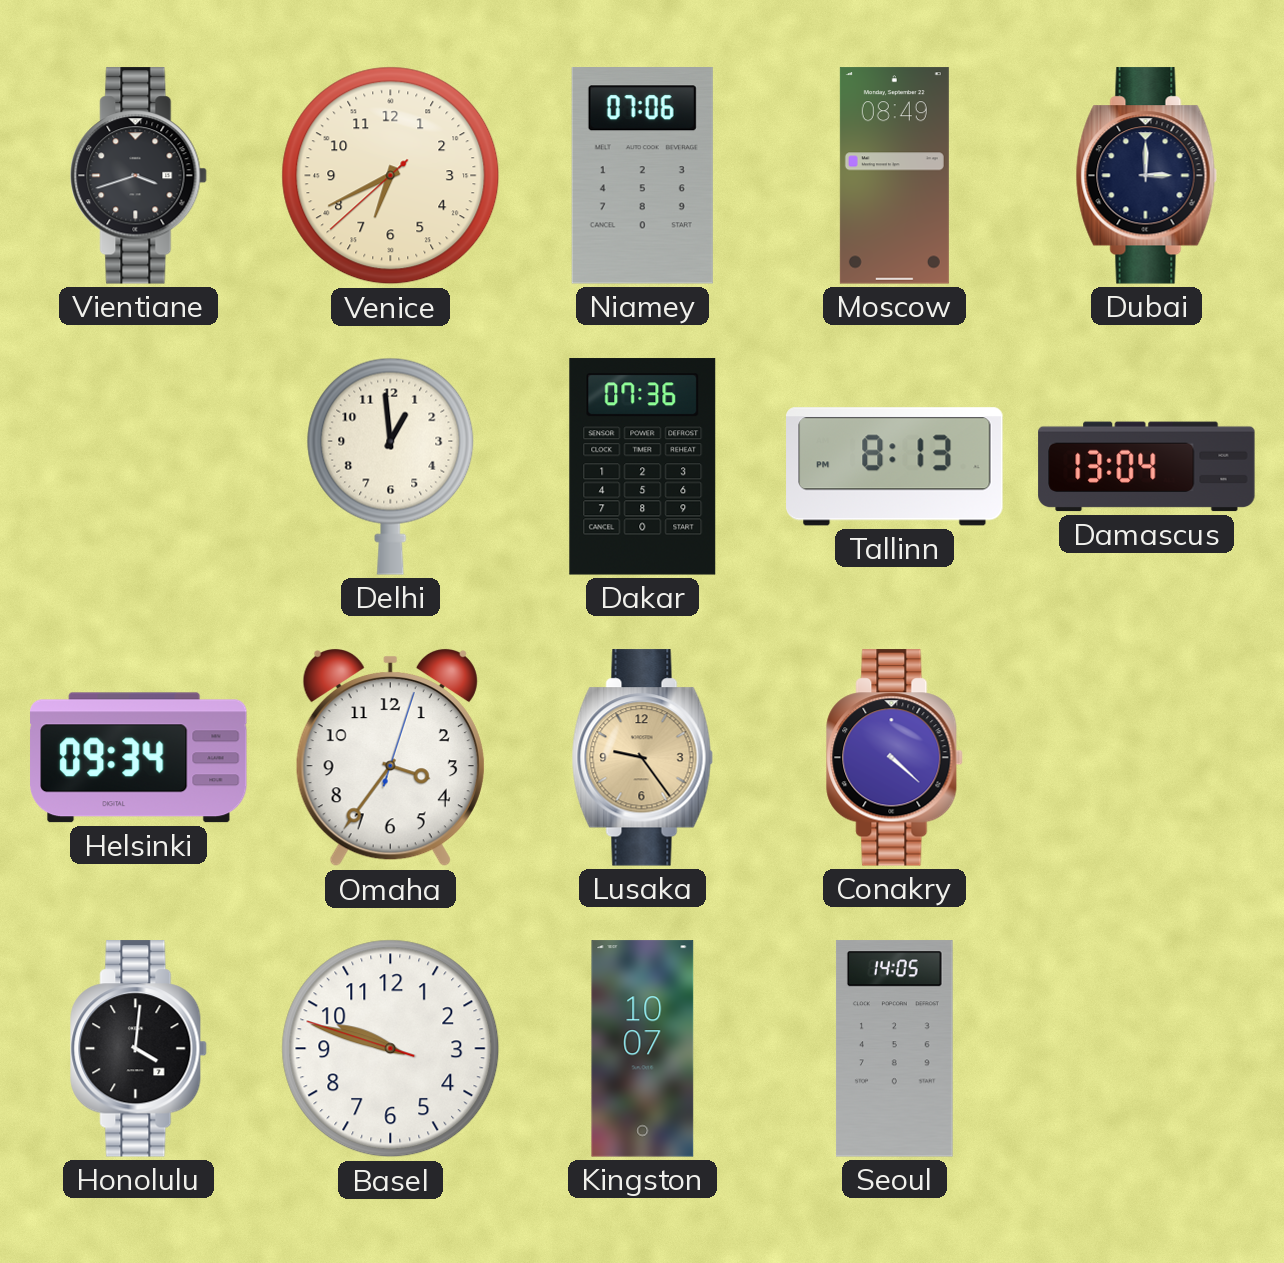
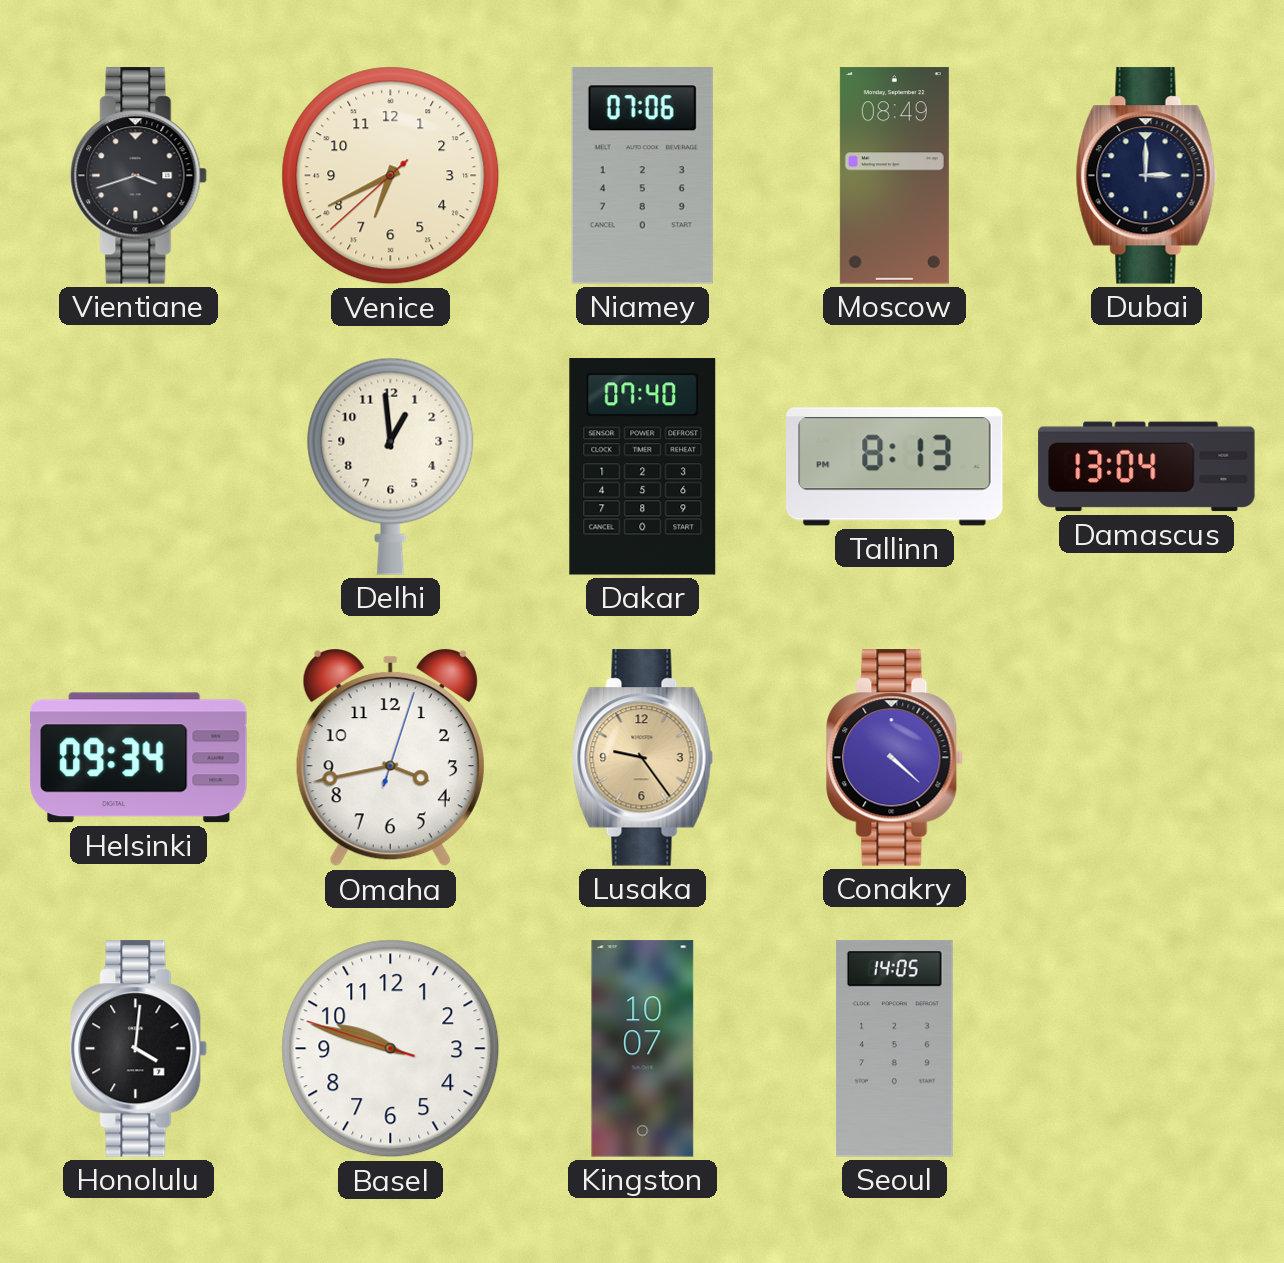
Dakar: 07:36 -> 07:40
Omaha: 3:36 -> 3:43
